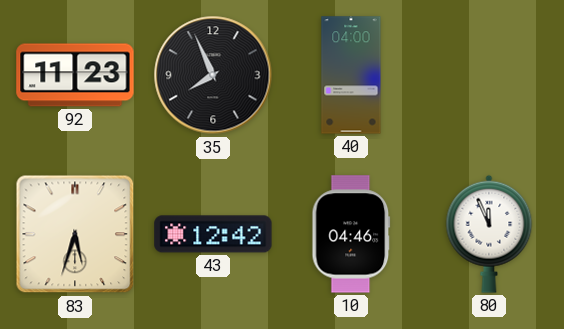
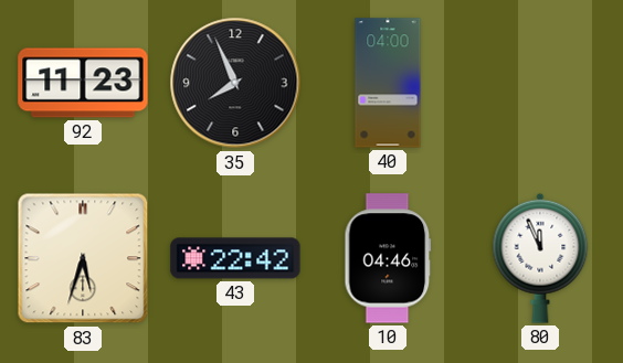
43: 12:42 -> 22:42
